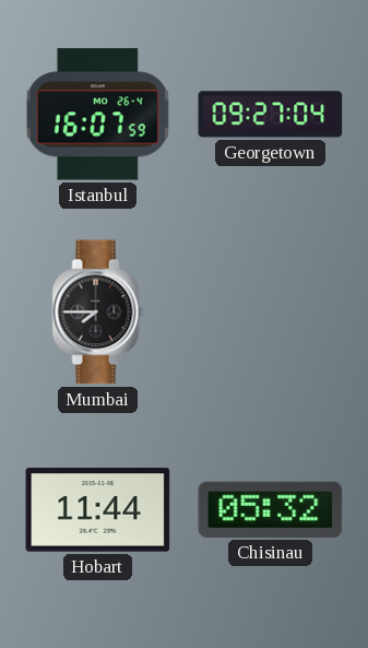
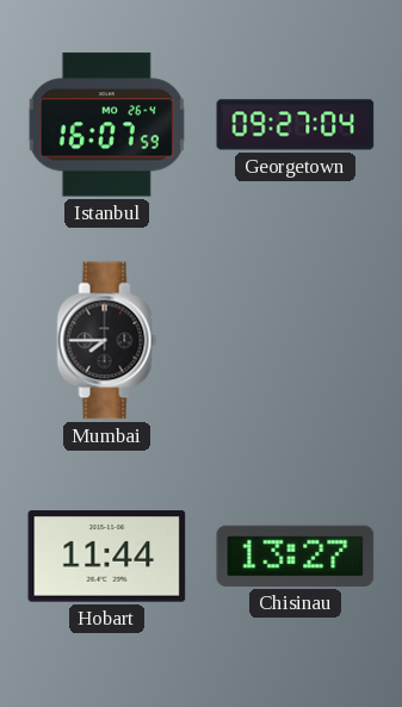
Chisinau: 05:32 -> 13:27
